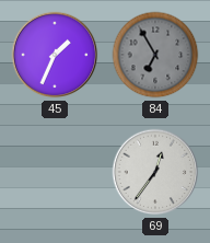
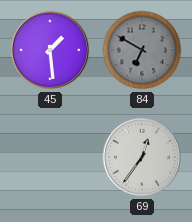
45: 1:34 -> 1:29
84: 6:55 -> 6:50
